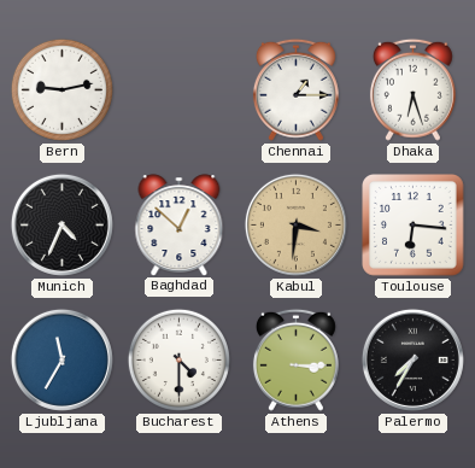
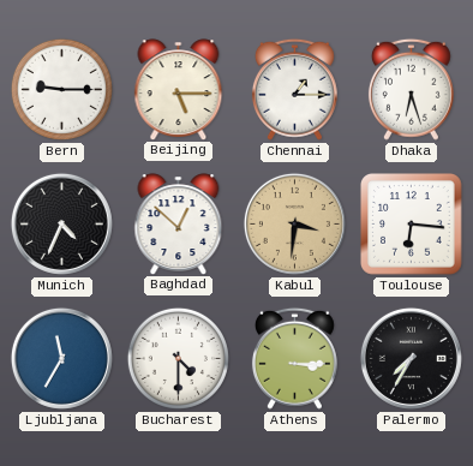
Bern: 9:13 -> 9:15
Beijing: none -> 5:15
